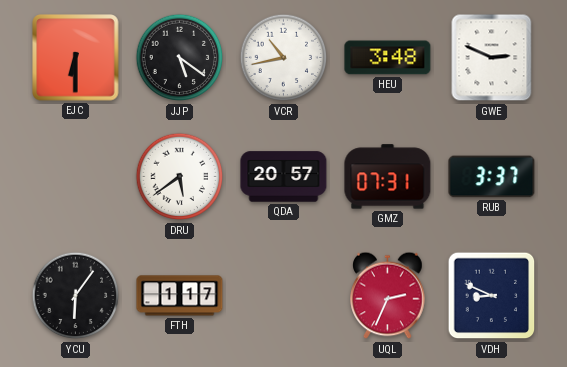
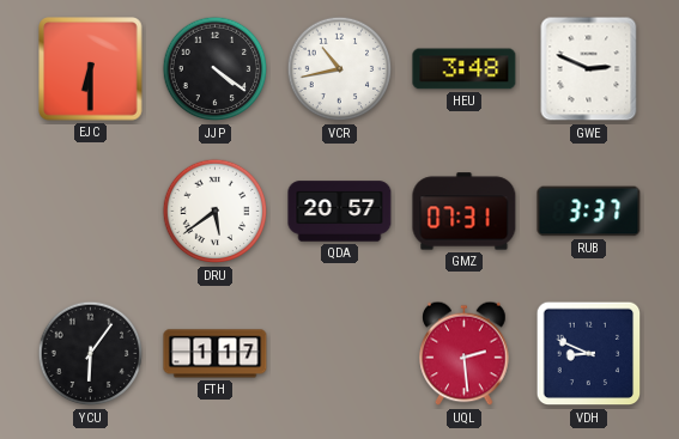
JJP: 5:21 -> 4:21
UQL: 2:34 -> 2:29
